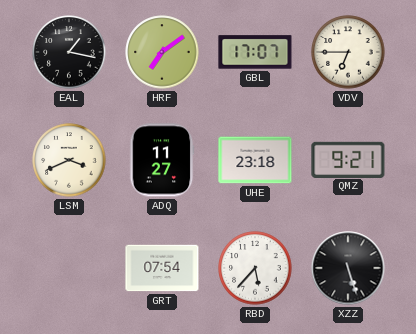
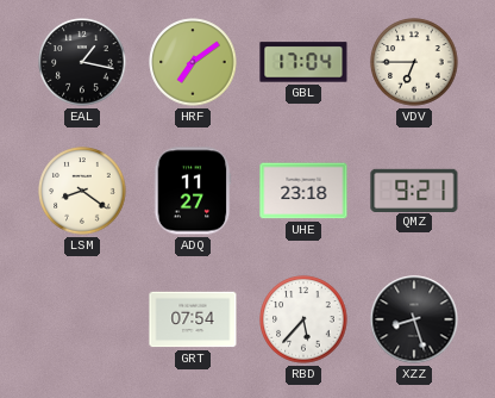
GBL: 17:07 -> 17:04
LSM: 3:41 -> 8:21
XZZ: 5:27 -> 8:27
